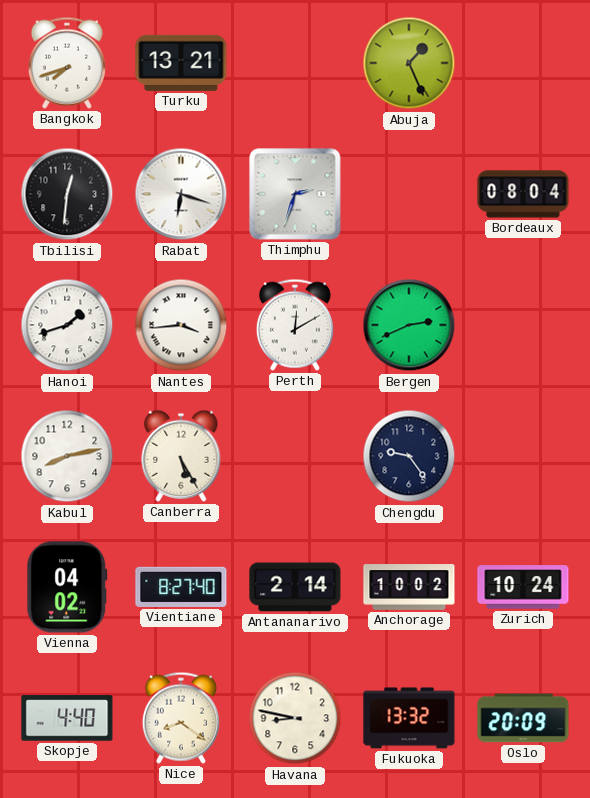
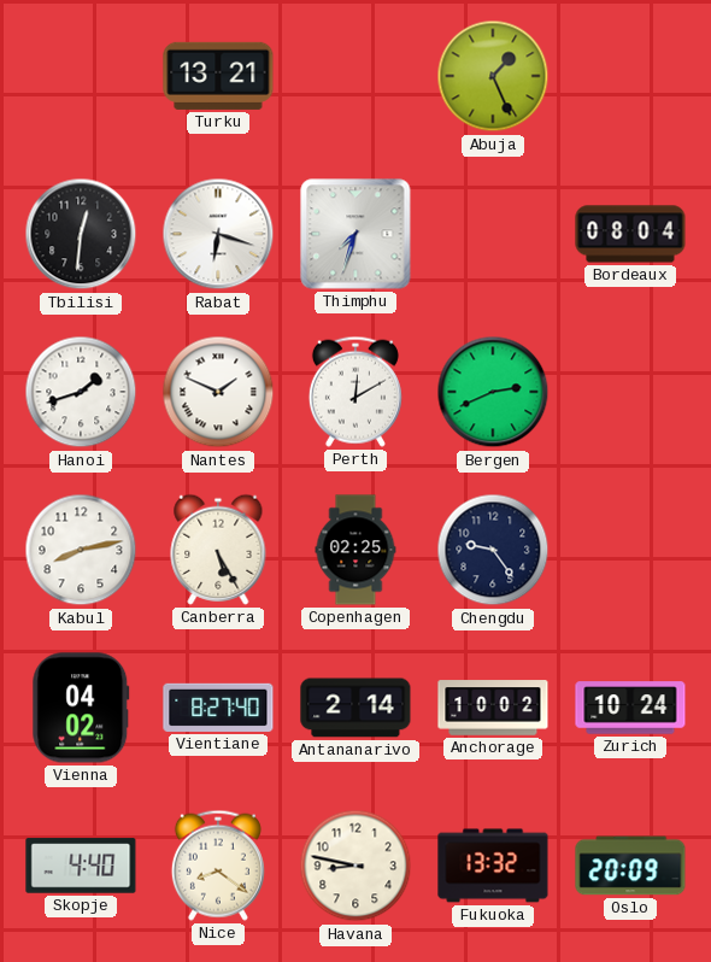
Bangkok: 7:42 -> none
Thimphu: 2:33 -> 7:33
Nantes: 3:44 -> 1:49
Copenhagen: none -> 02:25
